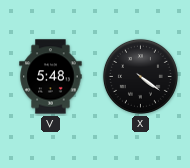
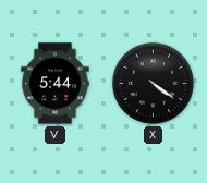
V: 5:48 -> 5:44
